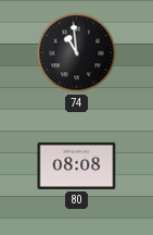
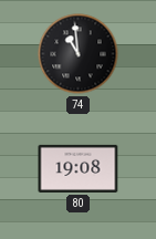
80: 08:08 -> 19:08
